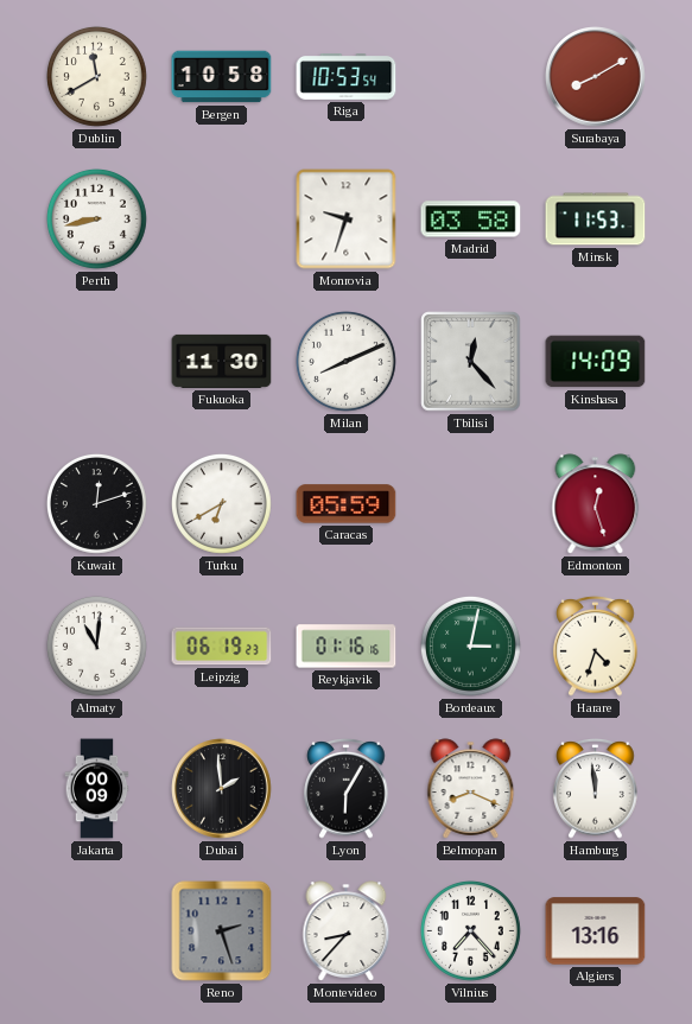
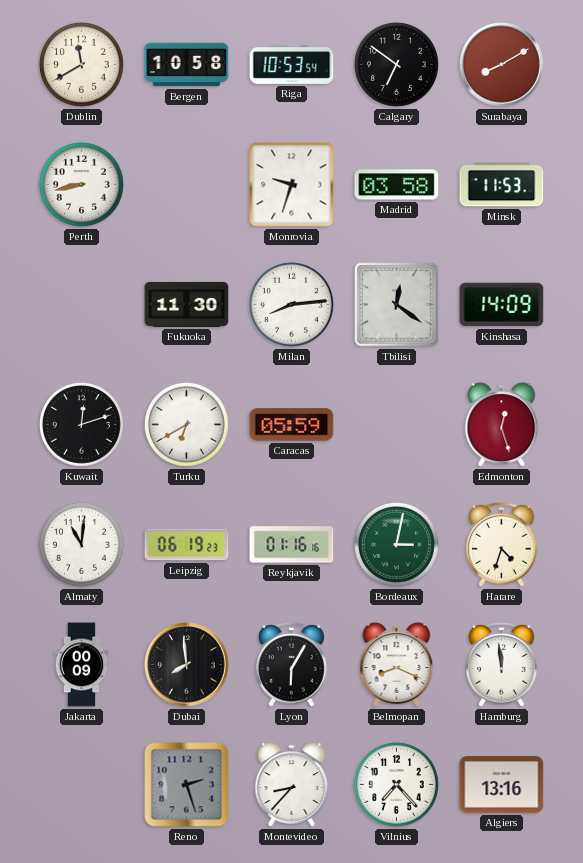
Calgary: none -> 6:51
Milan: 8:11 -> 8:14
Tbilisi: 12:23 -> 12:21
Dubai: 1:59 -> 7:59
